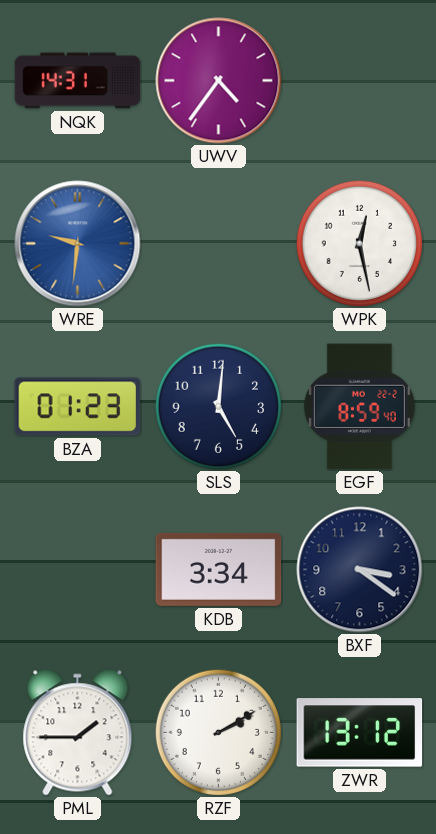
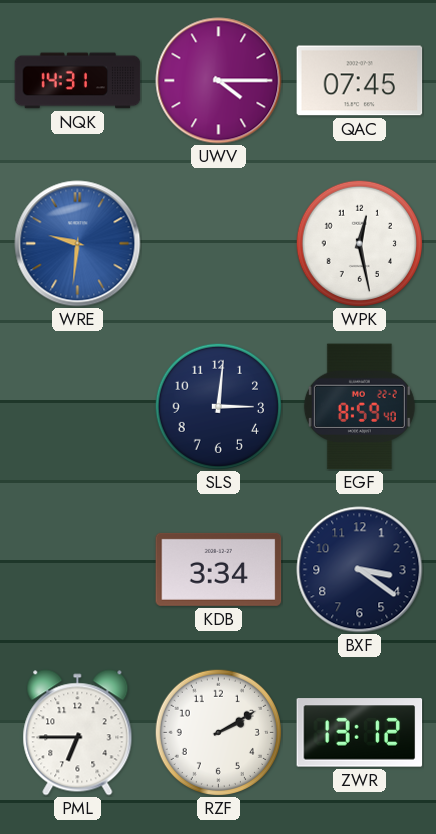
UWV: 4:36 -> 4:15
QAC: none -> 07:45
BZA: 01:23 -> none
SLS: 5:01 -> 3:01
PML: 1:45 -> 6:45
